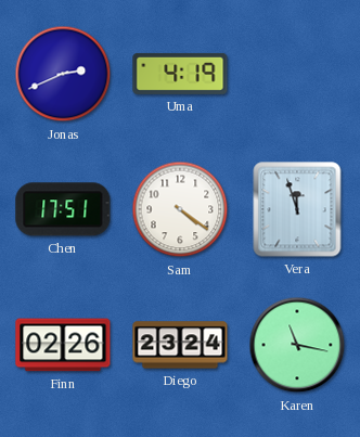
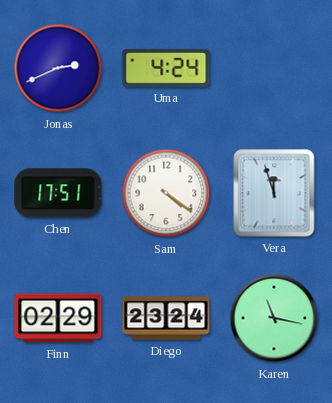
Uma: 4:19 -> 4:24
Finn: 02:26 -> 02:29
